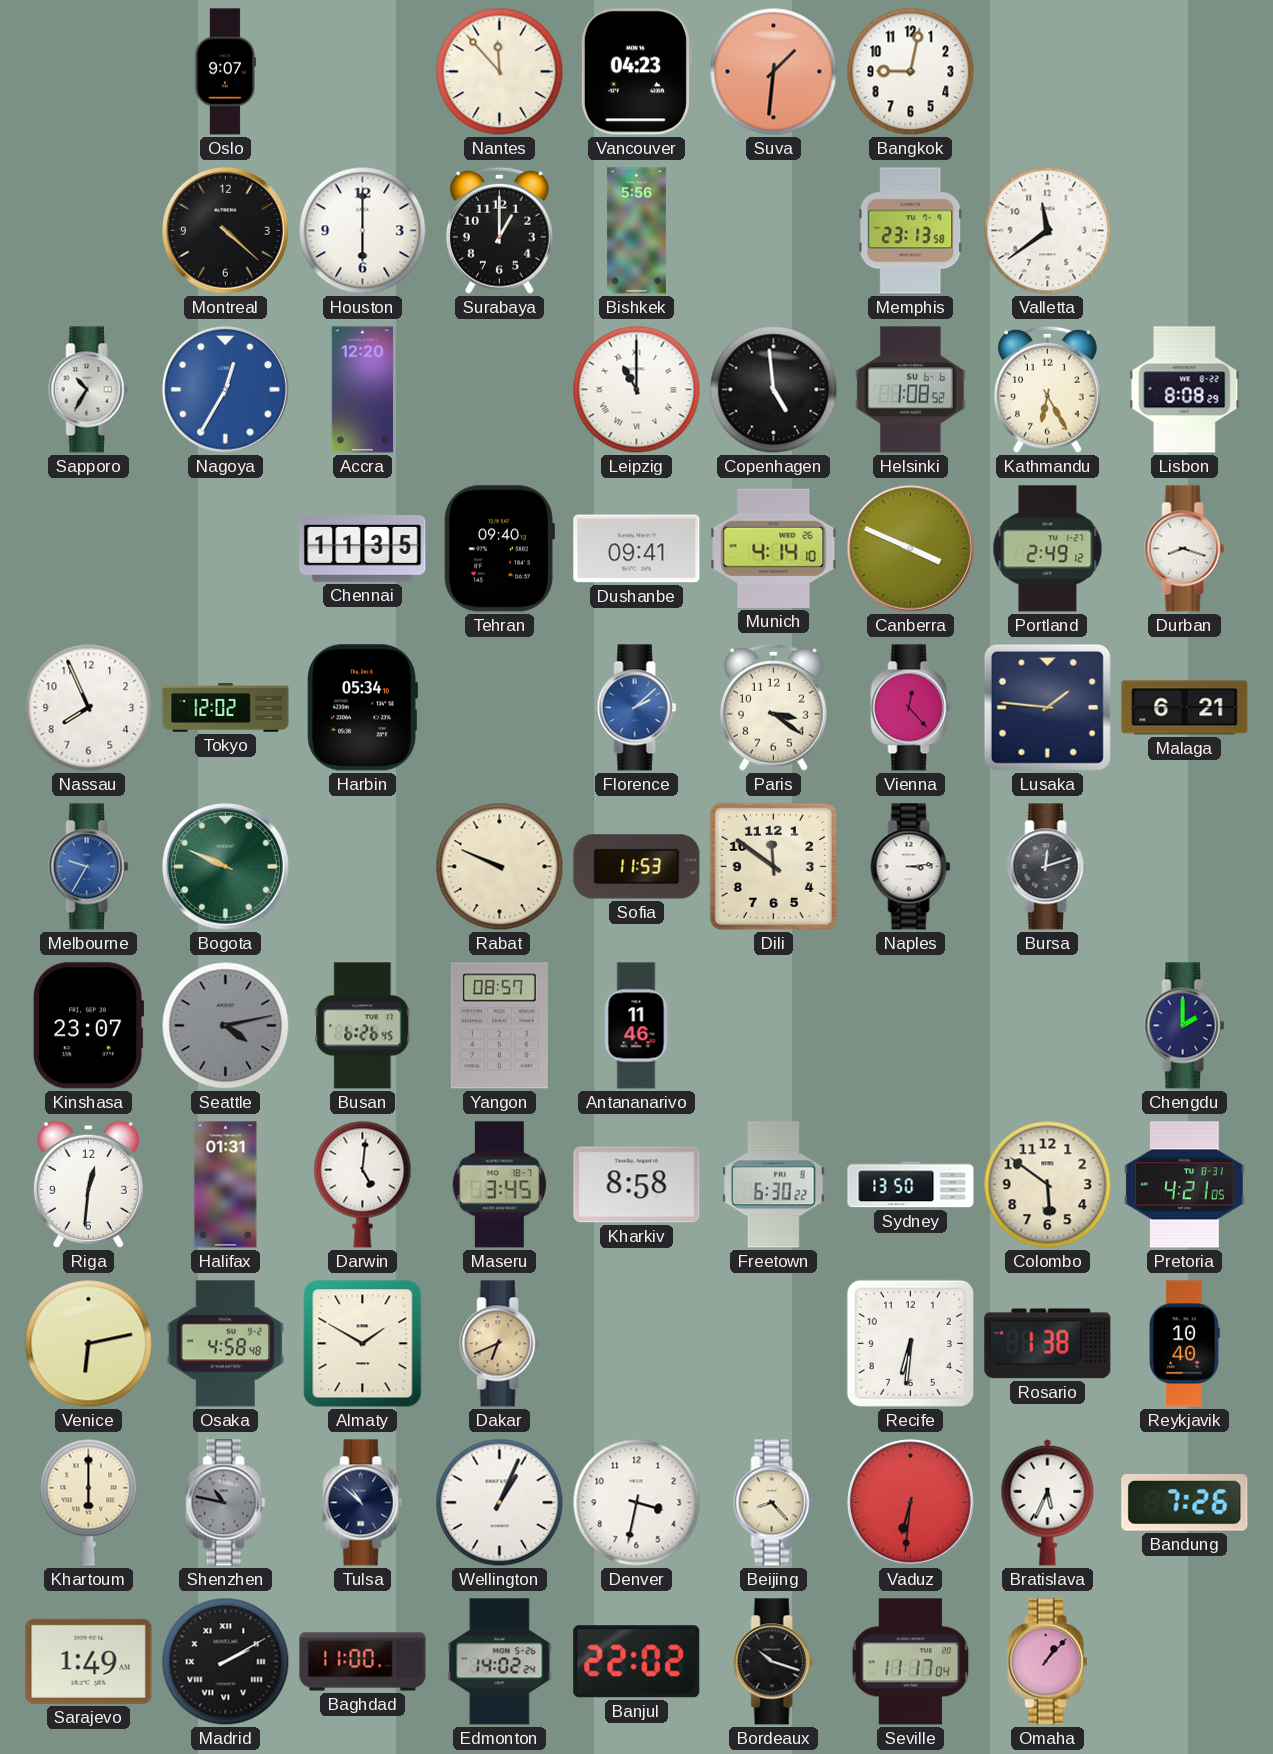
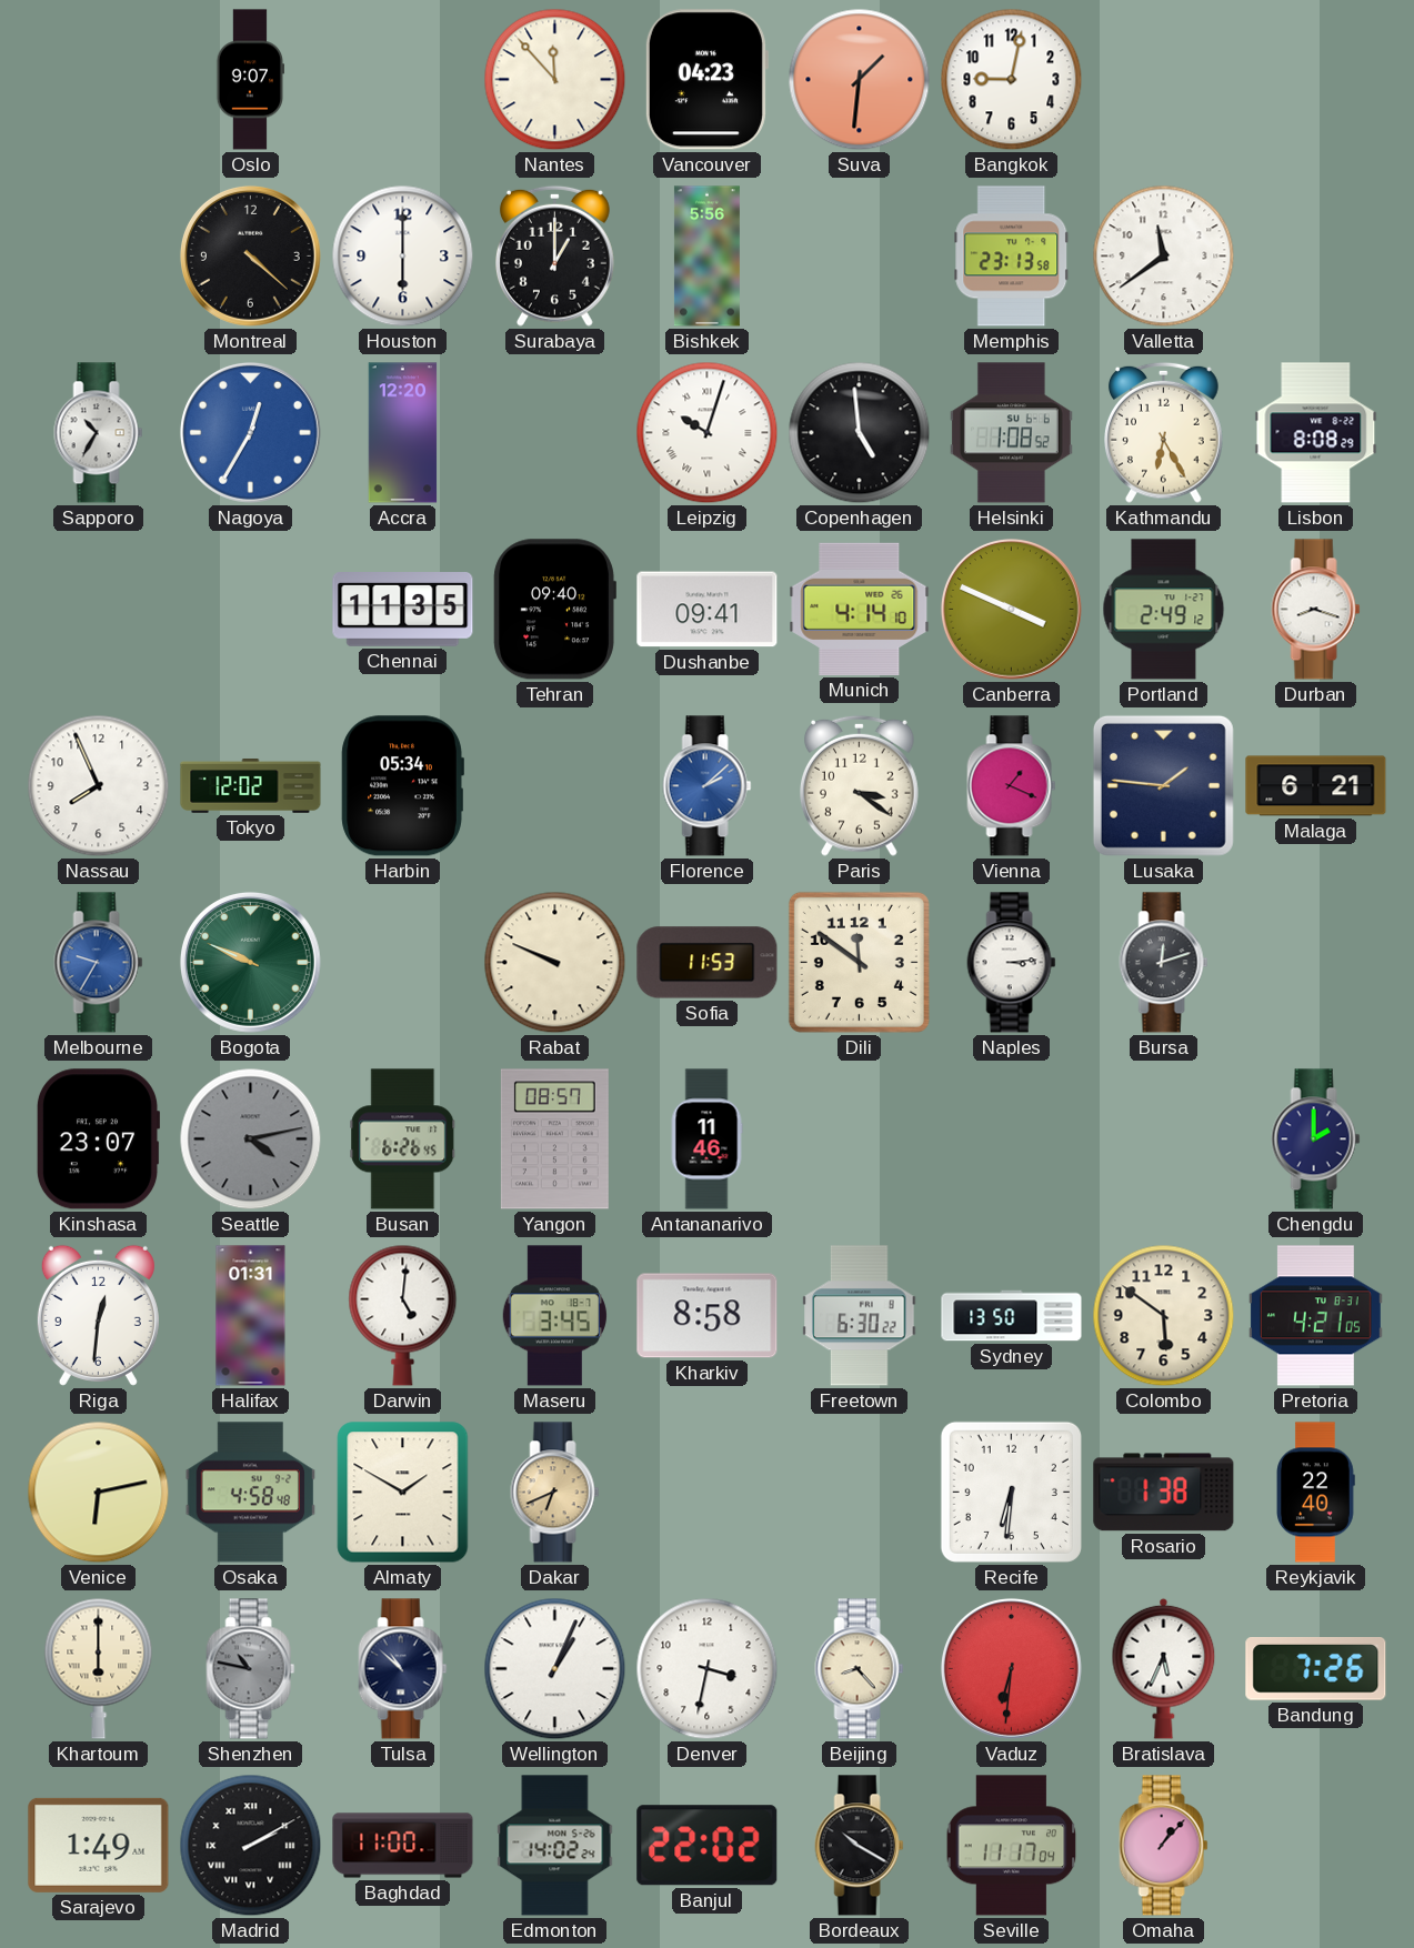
Leipzig: 11:00 -> 10:03
Vienna: 12:23 -> 1:19
Reykjavik: 10:40 -> 22:40
Bordeaux: 10:18 -> 10:20
